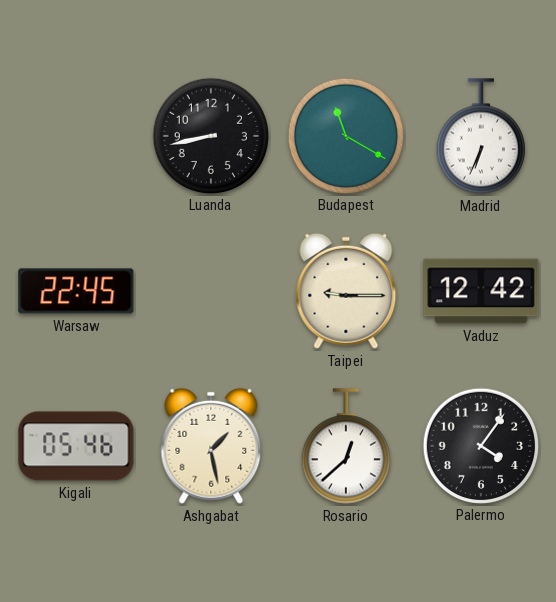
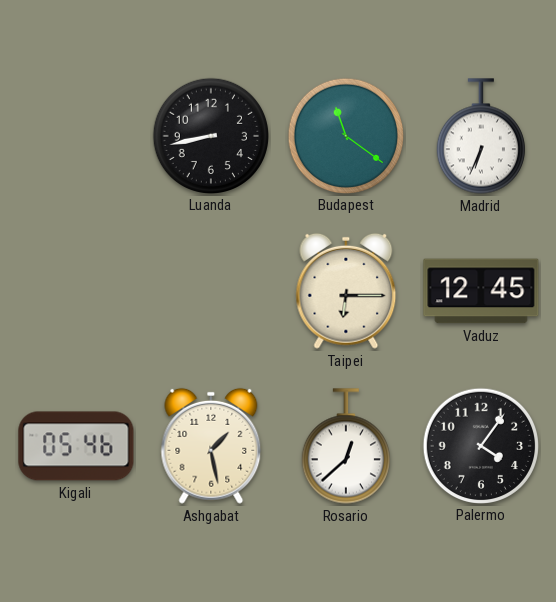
Budapest: 11:20 -> 11:21
Warsaw: 22:45 -> none
Taipei: 9:15 -> 6:15
Vaduz: 12:42 -> 12:45
